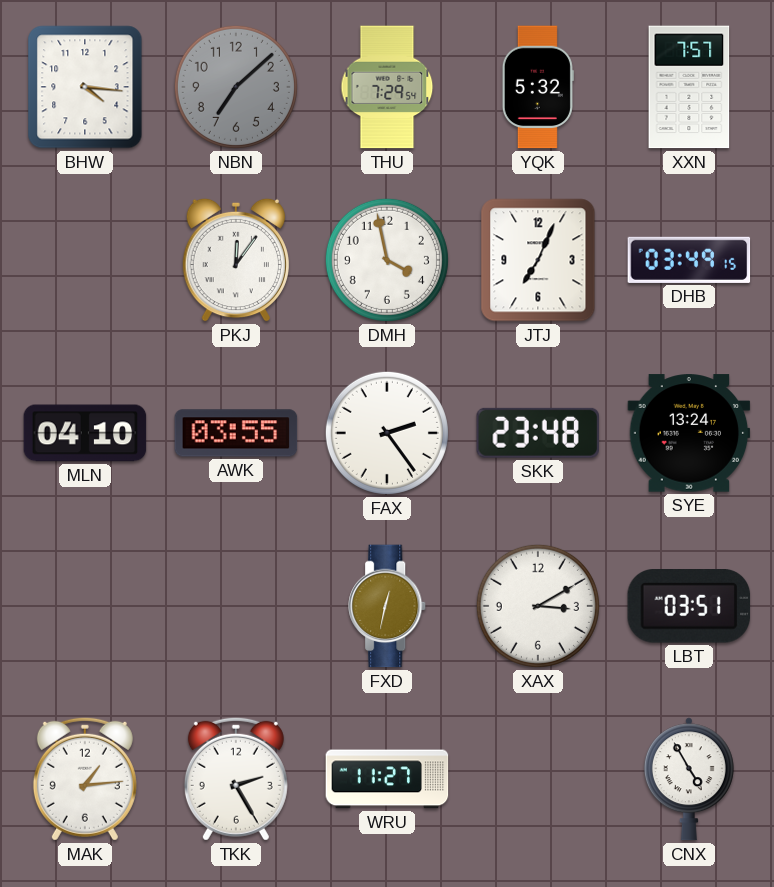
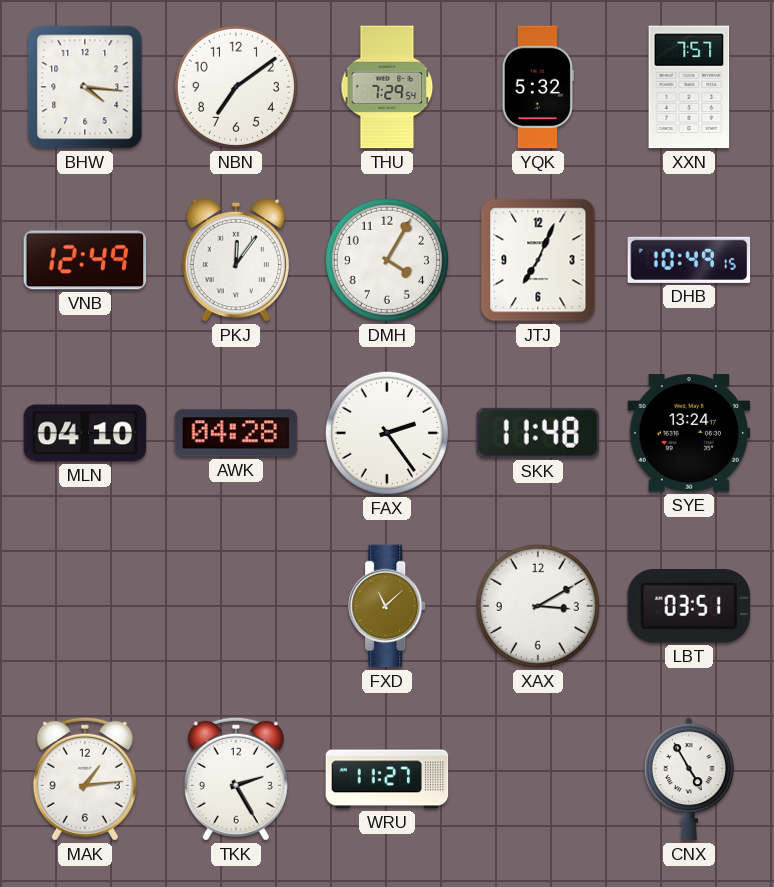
NBN: 7:08 -> 7:09
NBN dial: grey -> white
VNB: none -> 12:49
DMH: 3:58 -> 4:05
DHB: 03:49 -> 10:49
AWK: 03:55 -> 04:28
SKK: 23:48 -> 11:48
FXD: 12:32 -> 11:08
